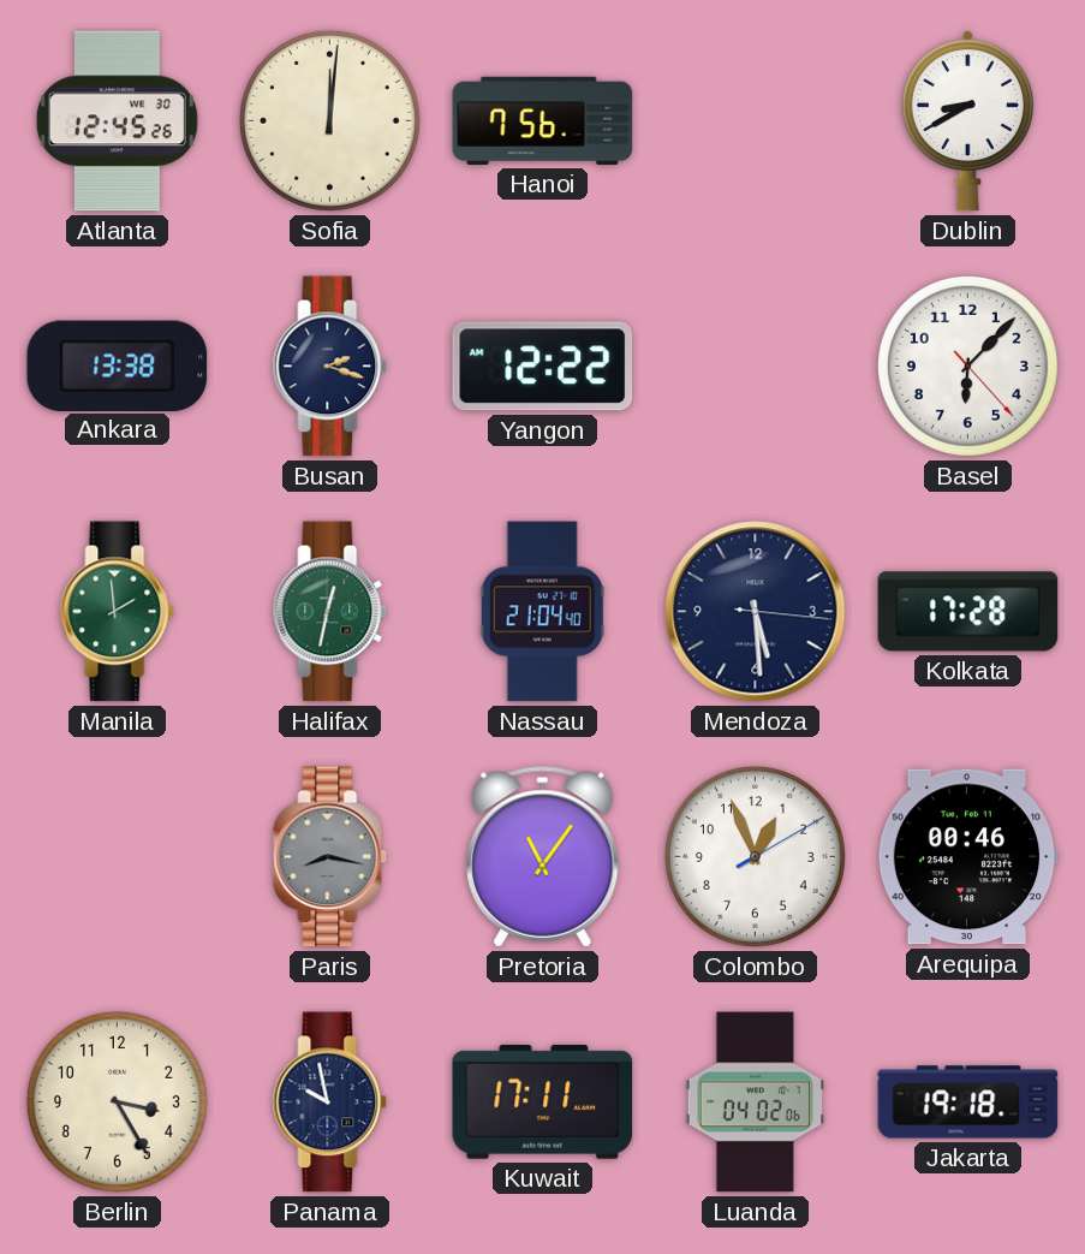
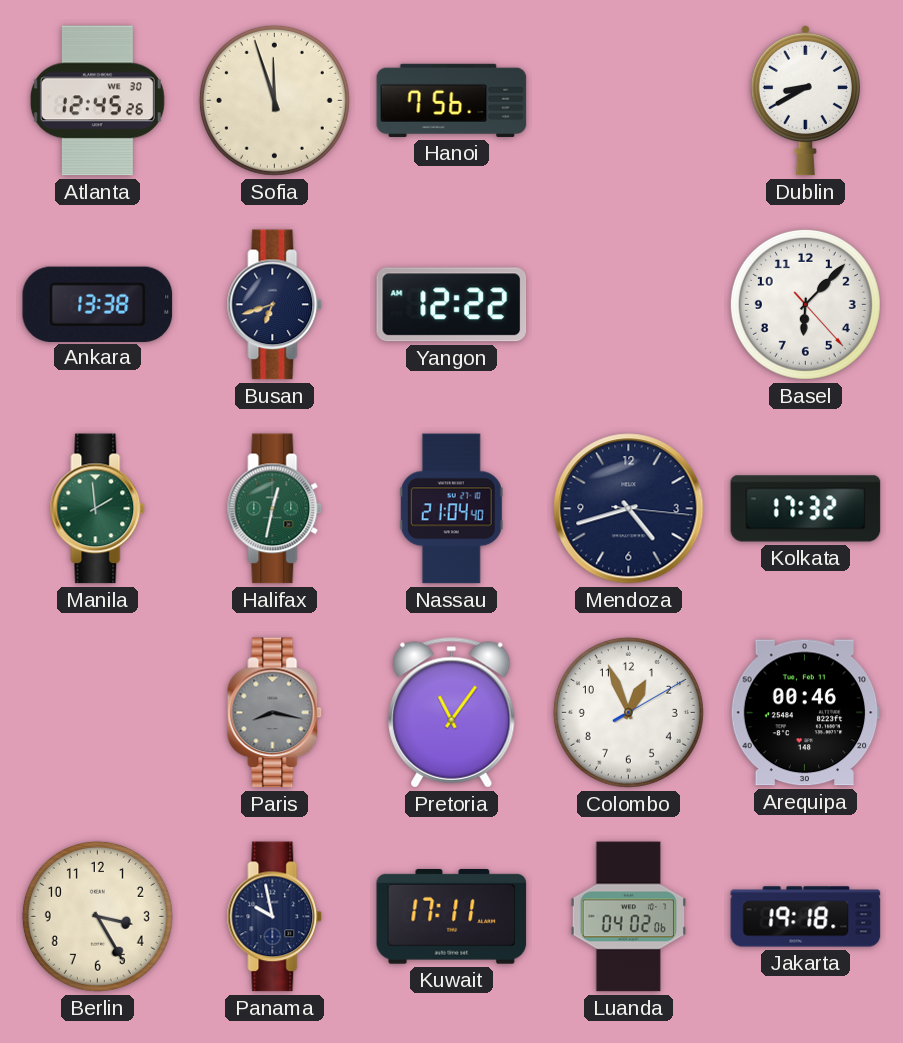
Sofia: 12:01 -> 11:57
Busan: 2:18 -> 6:42
Mendoza: 5:29 -> 4:42
Kolkata: 17:28 -> 17:32
